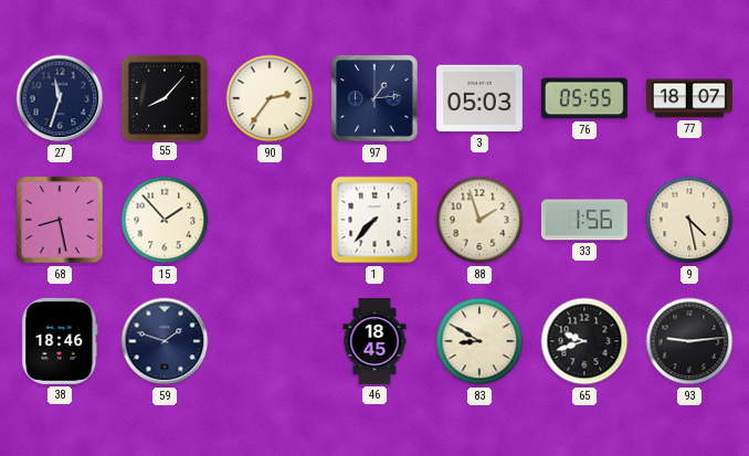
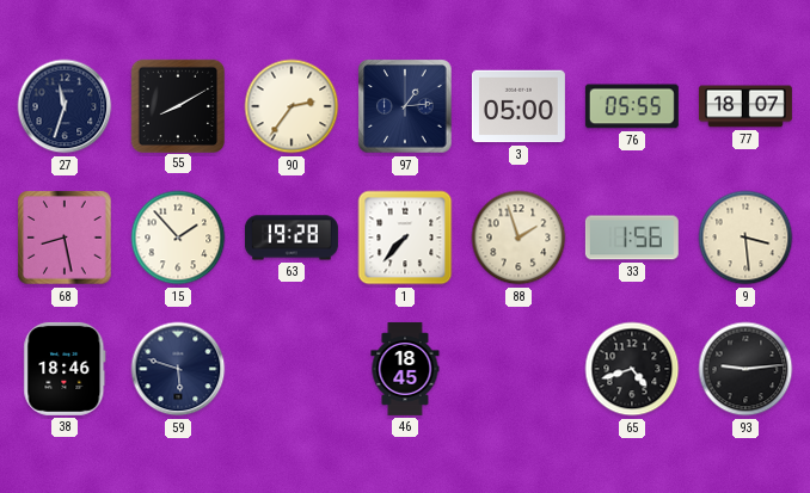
55: 8:07 -> 8:10
3: 05:03 -> 05:00
63: none -> 19:28
9: 4:28 -> 3:29
59: 1:48 -> 5:48
83: 8:50 -> none
65: 9:42 -> 4:42
